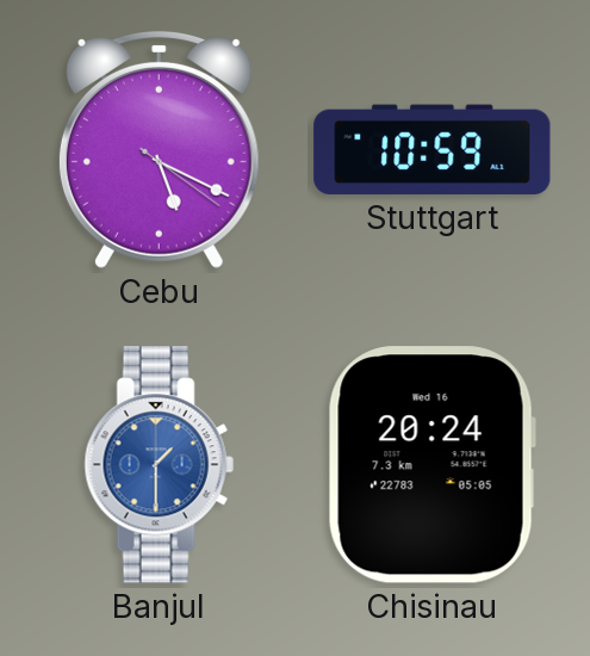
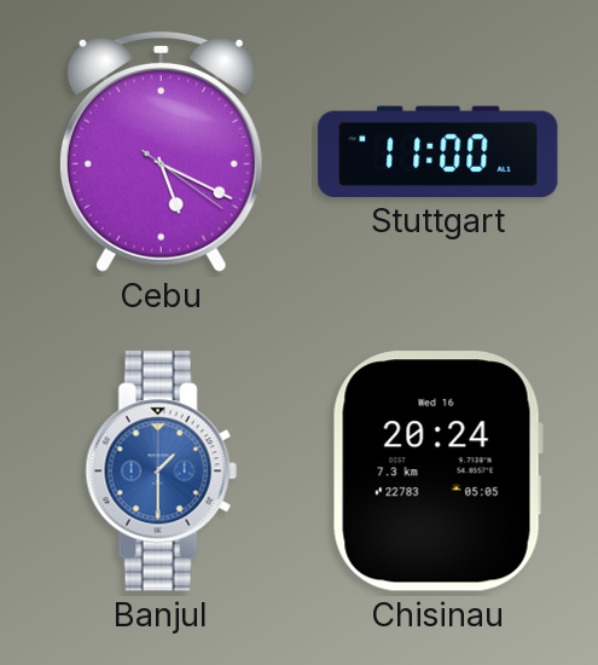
Stuttgart: 10:59 -> 11:00
